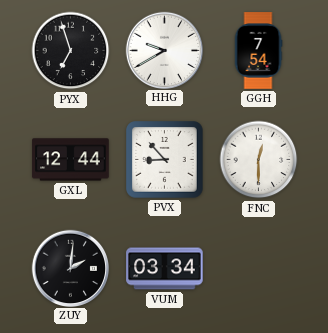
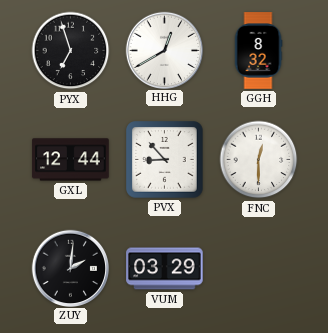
HHG: 9:40 -> 12:40
GGH: 7:54 -> 8:32
VUM: 03:34 -> 03:29
